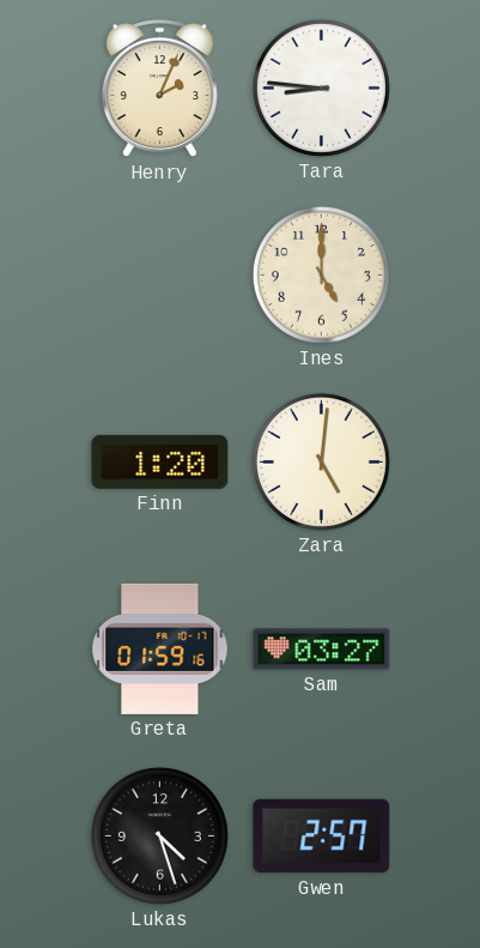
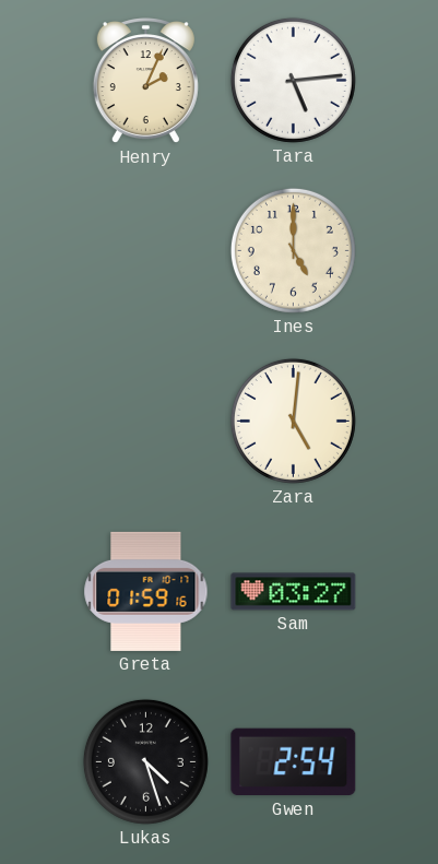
Tara: 8:46 -> 5:14
Finn: 1:20 -> none
Gwen: 2:57 -> 2:54
